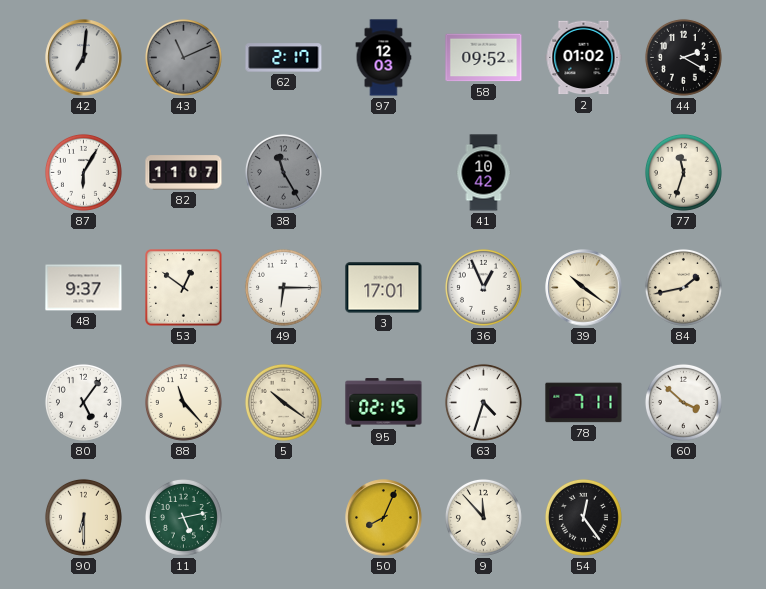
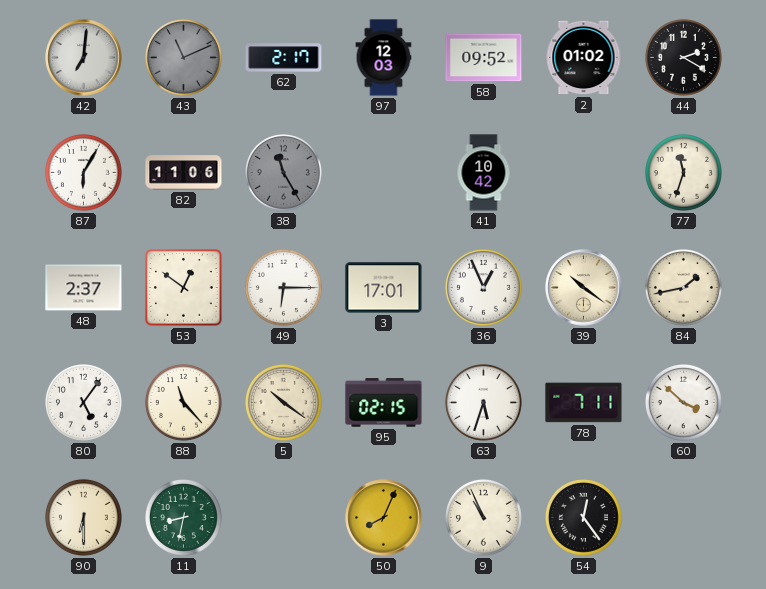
82: 11:07 -> 11:06
48: 9:37 -> 2:37
63: 4:33 -> 5:33
11: 5:13 -> 8:32
9: 11:53 -> 10:56
